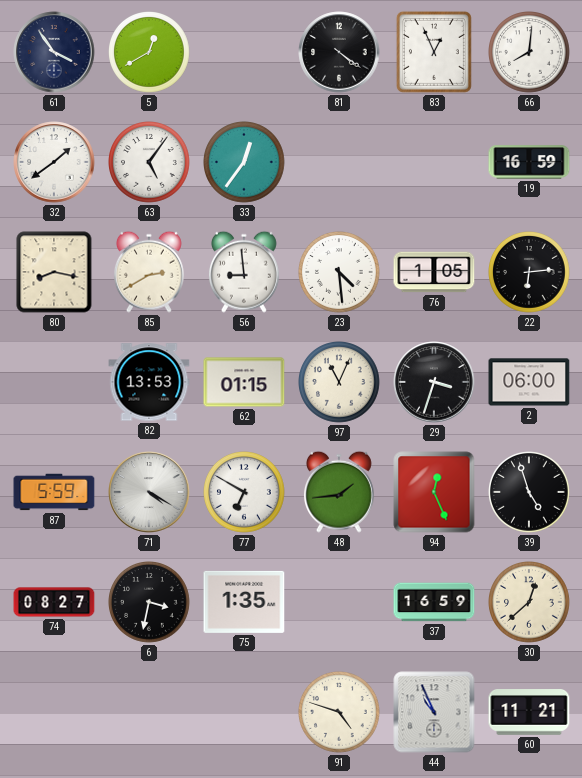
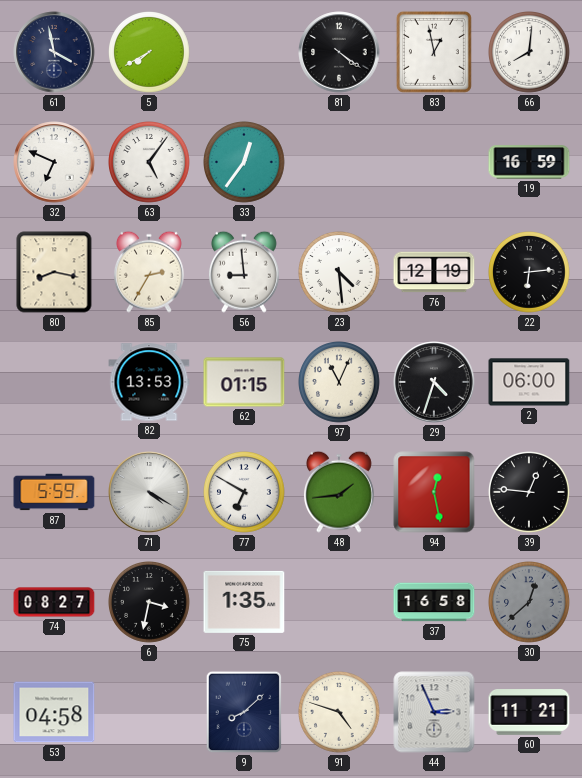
61: 3:54 -> 3:58
5: 12:40 -> 7:40
83: 12:56 -> 12:58
32: 1:39 -> 6:49
85: 2:40 -> 2:35
76: 1:05 -> 12:19
29: 3:33 -> 4:33
94: 12:26 -> 12:28
39: 4:57 -> 12:46
37: 16:59 -> 16:58
30 dial: cream -> grey
53: none -> 04:58
9: none -> 8:08
44: 10:56 -> 2:56
